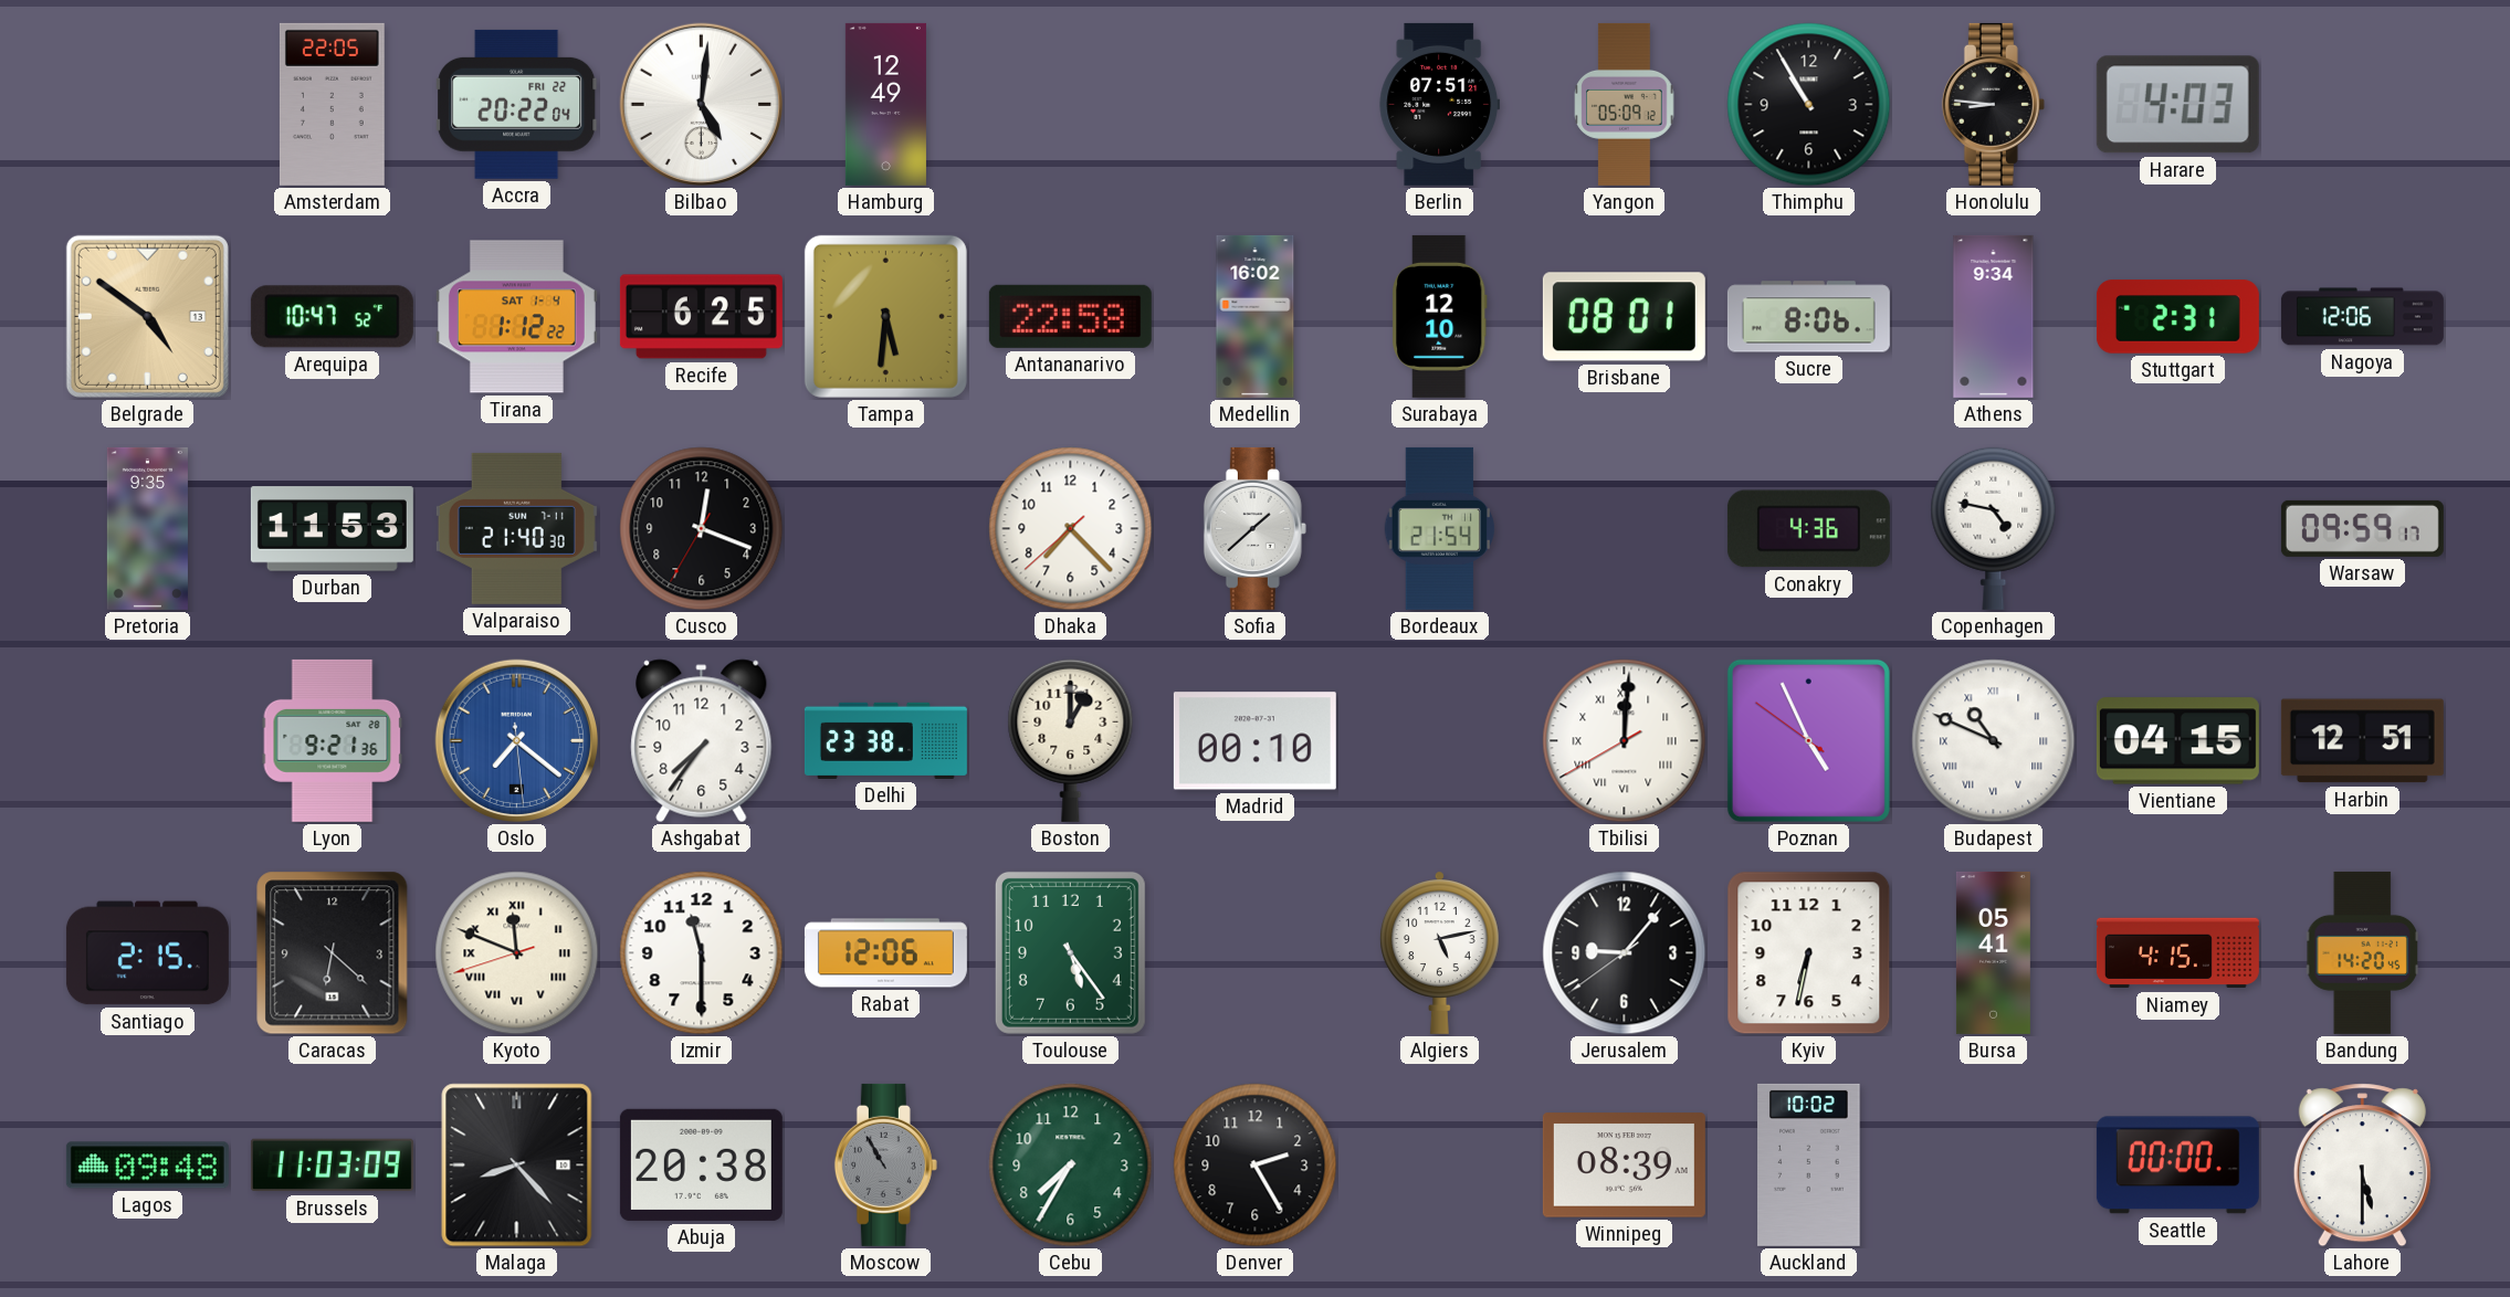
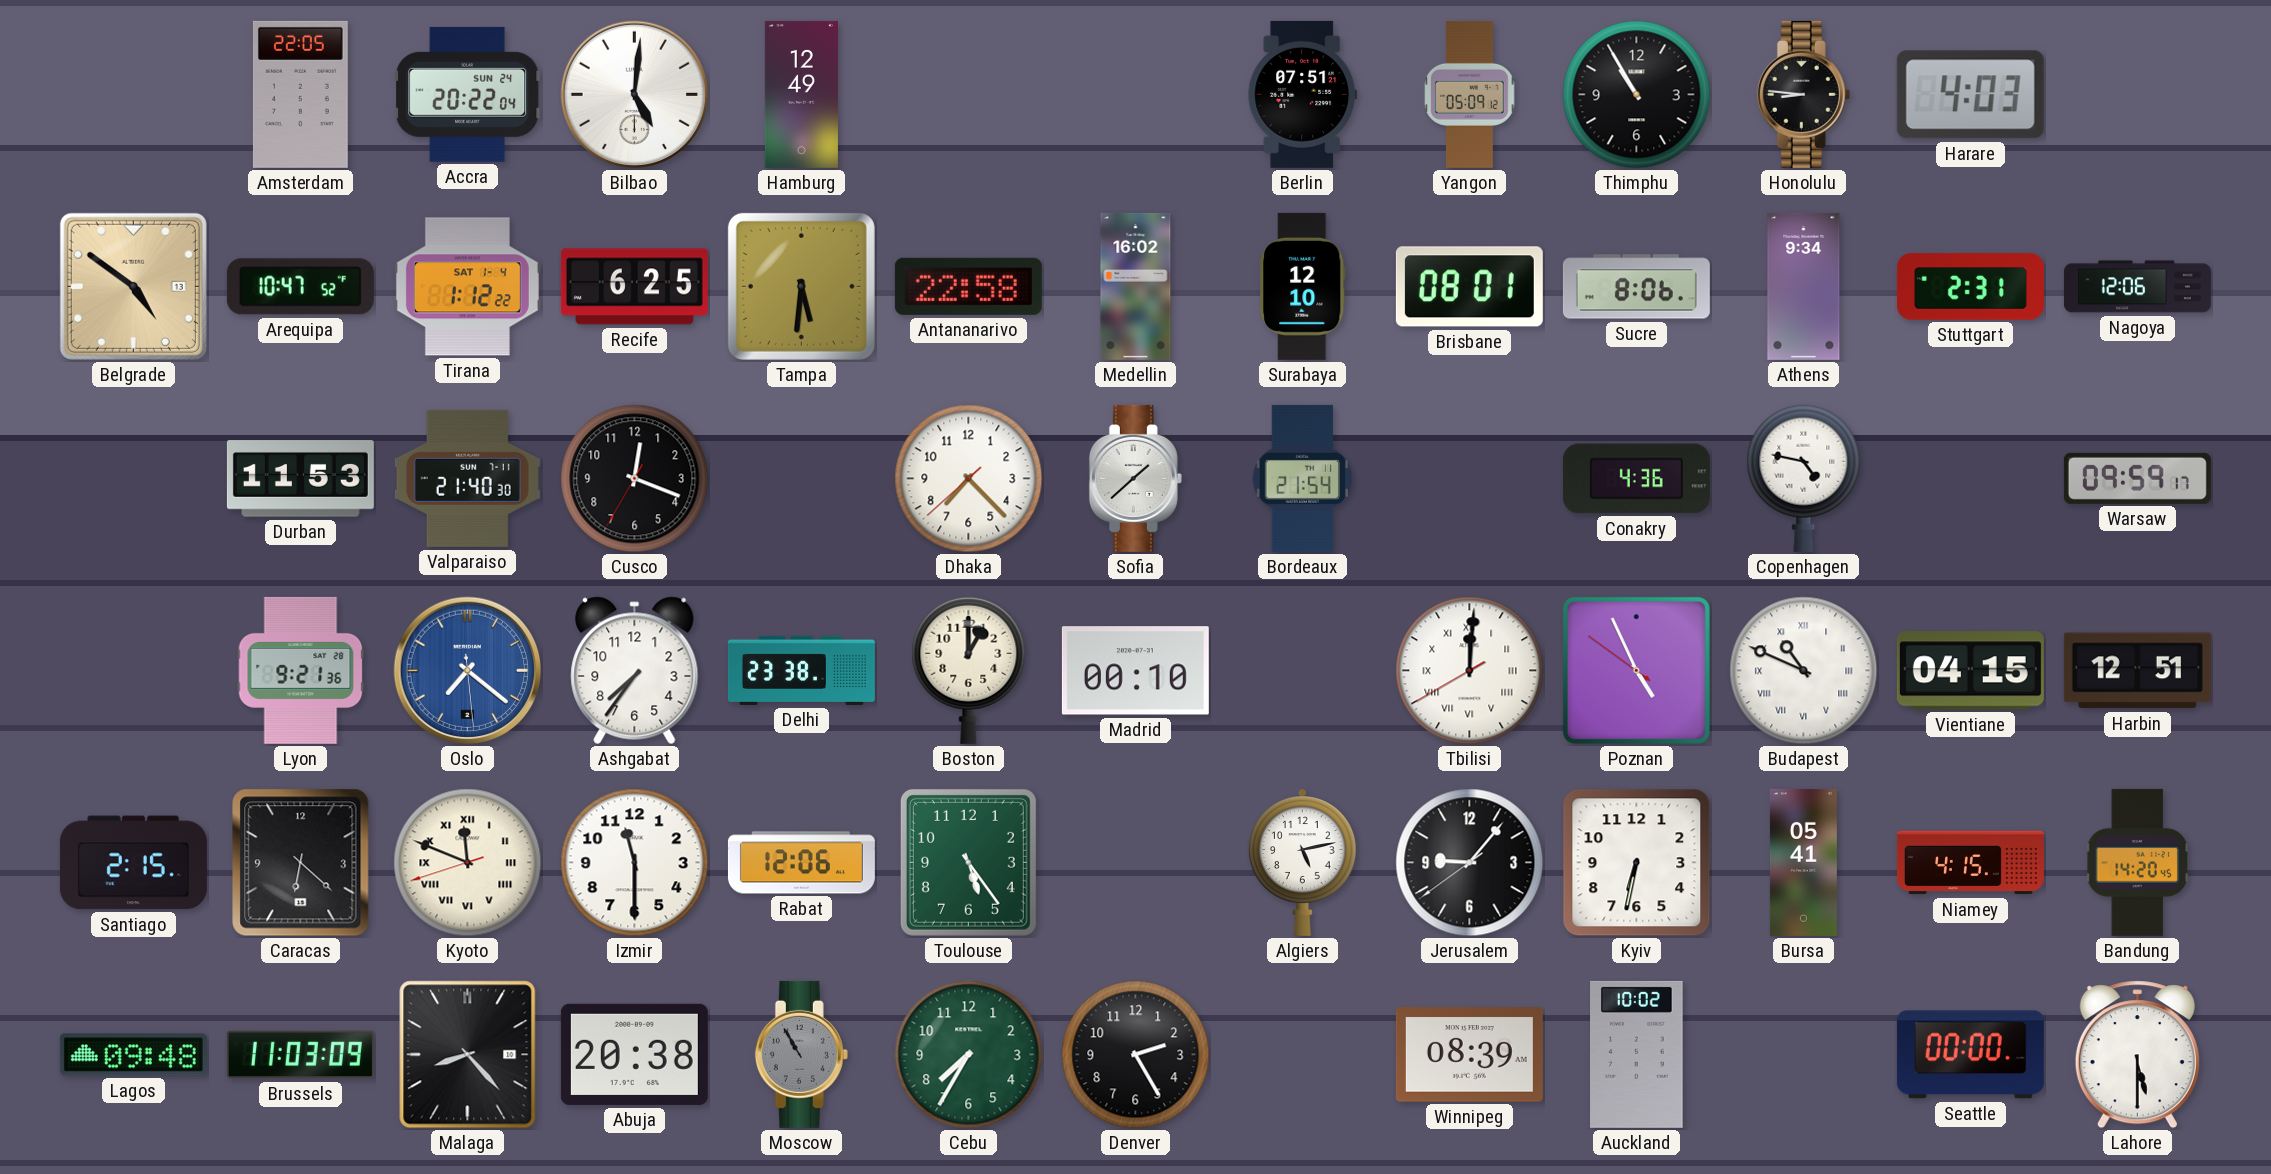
Accra date: FRI 22 -> SUN 24
Pretoria: 9:35 -> none
